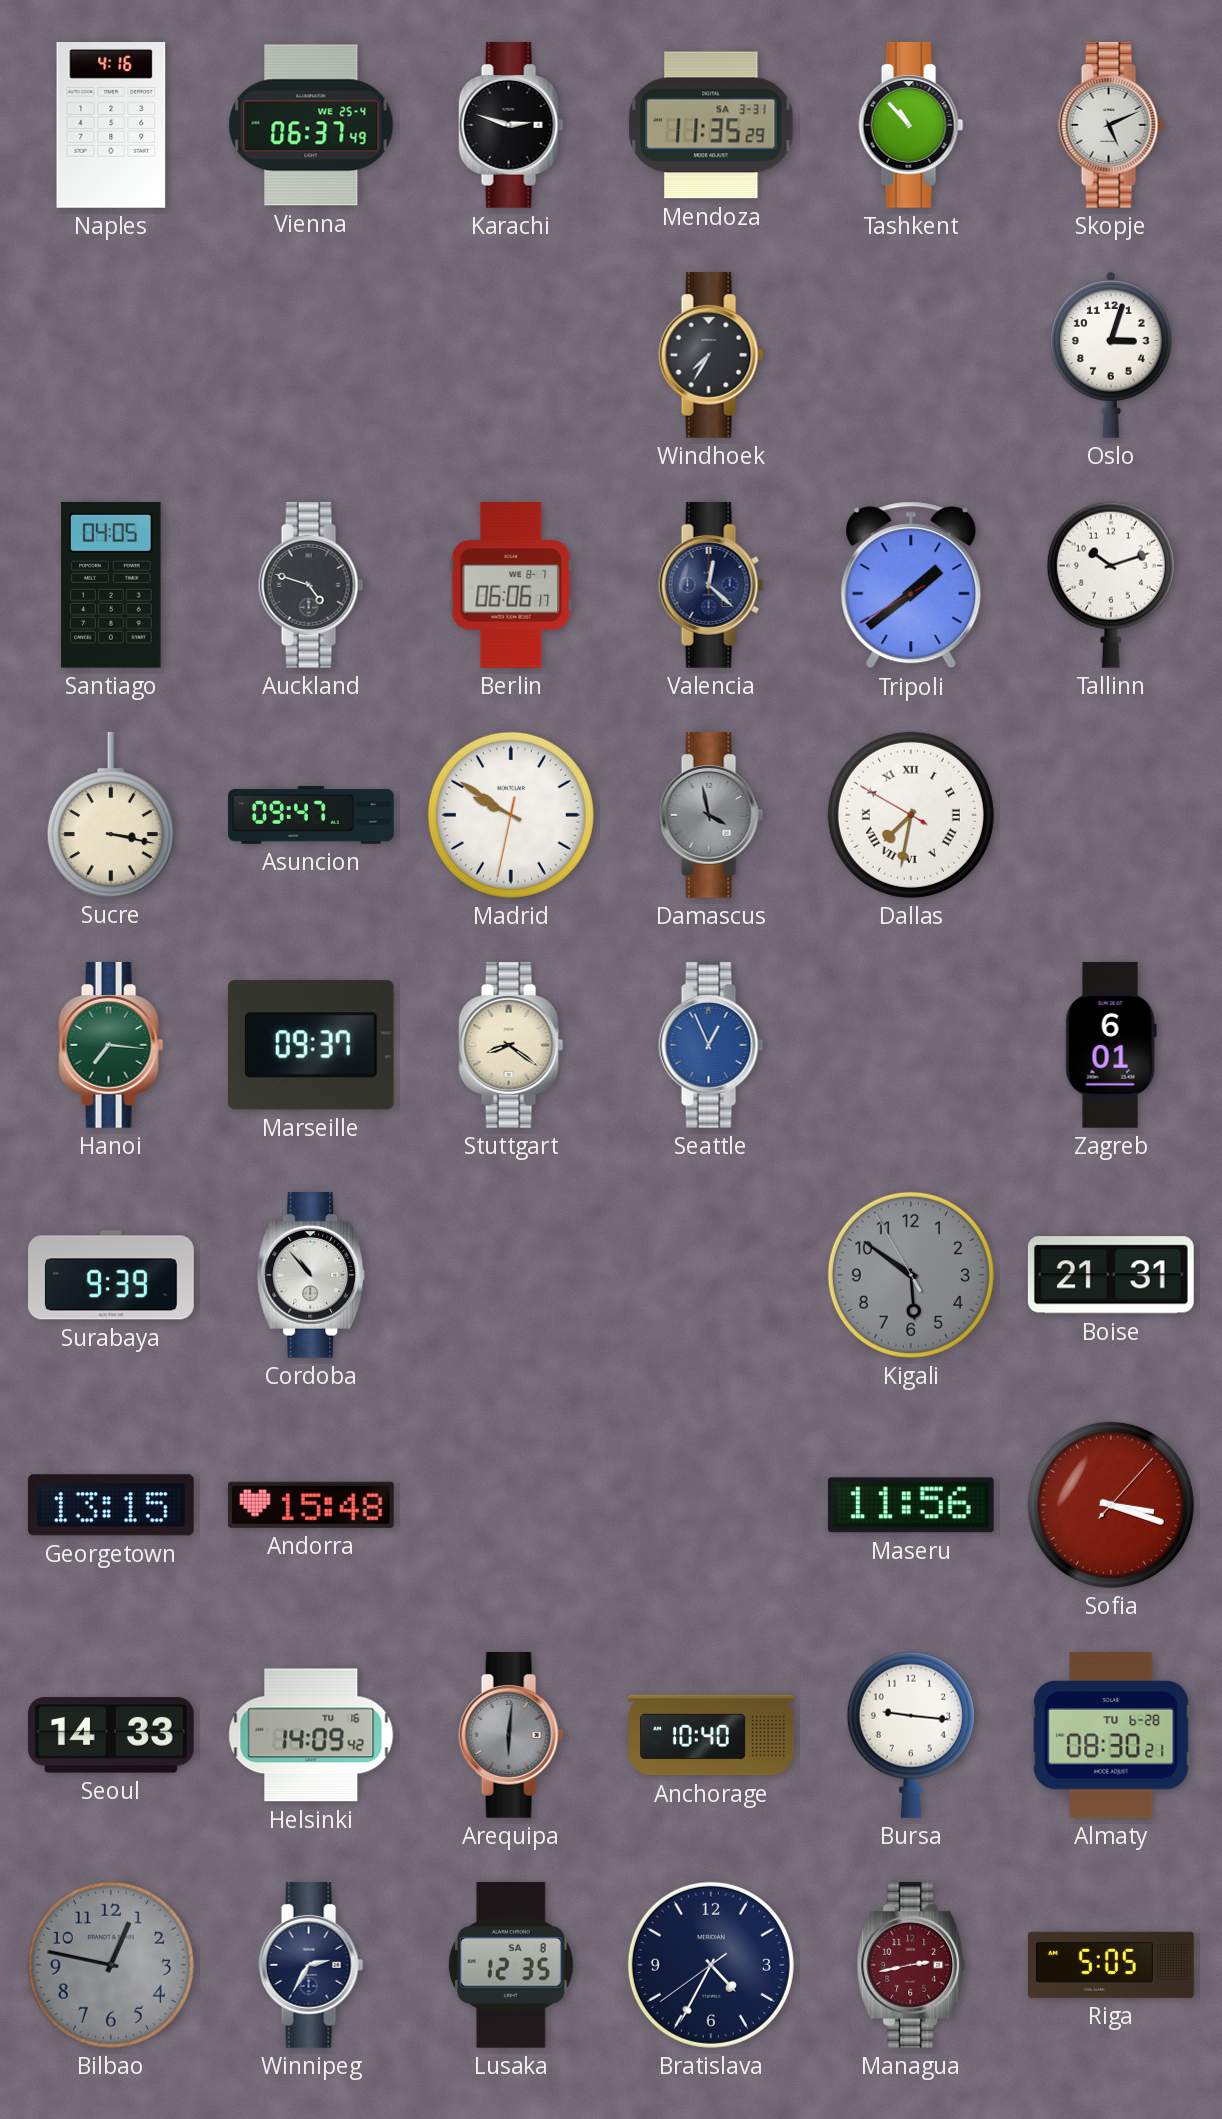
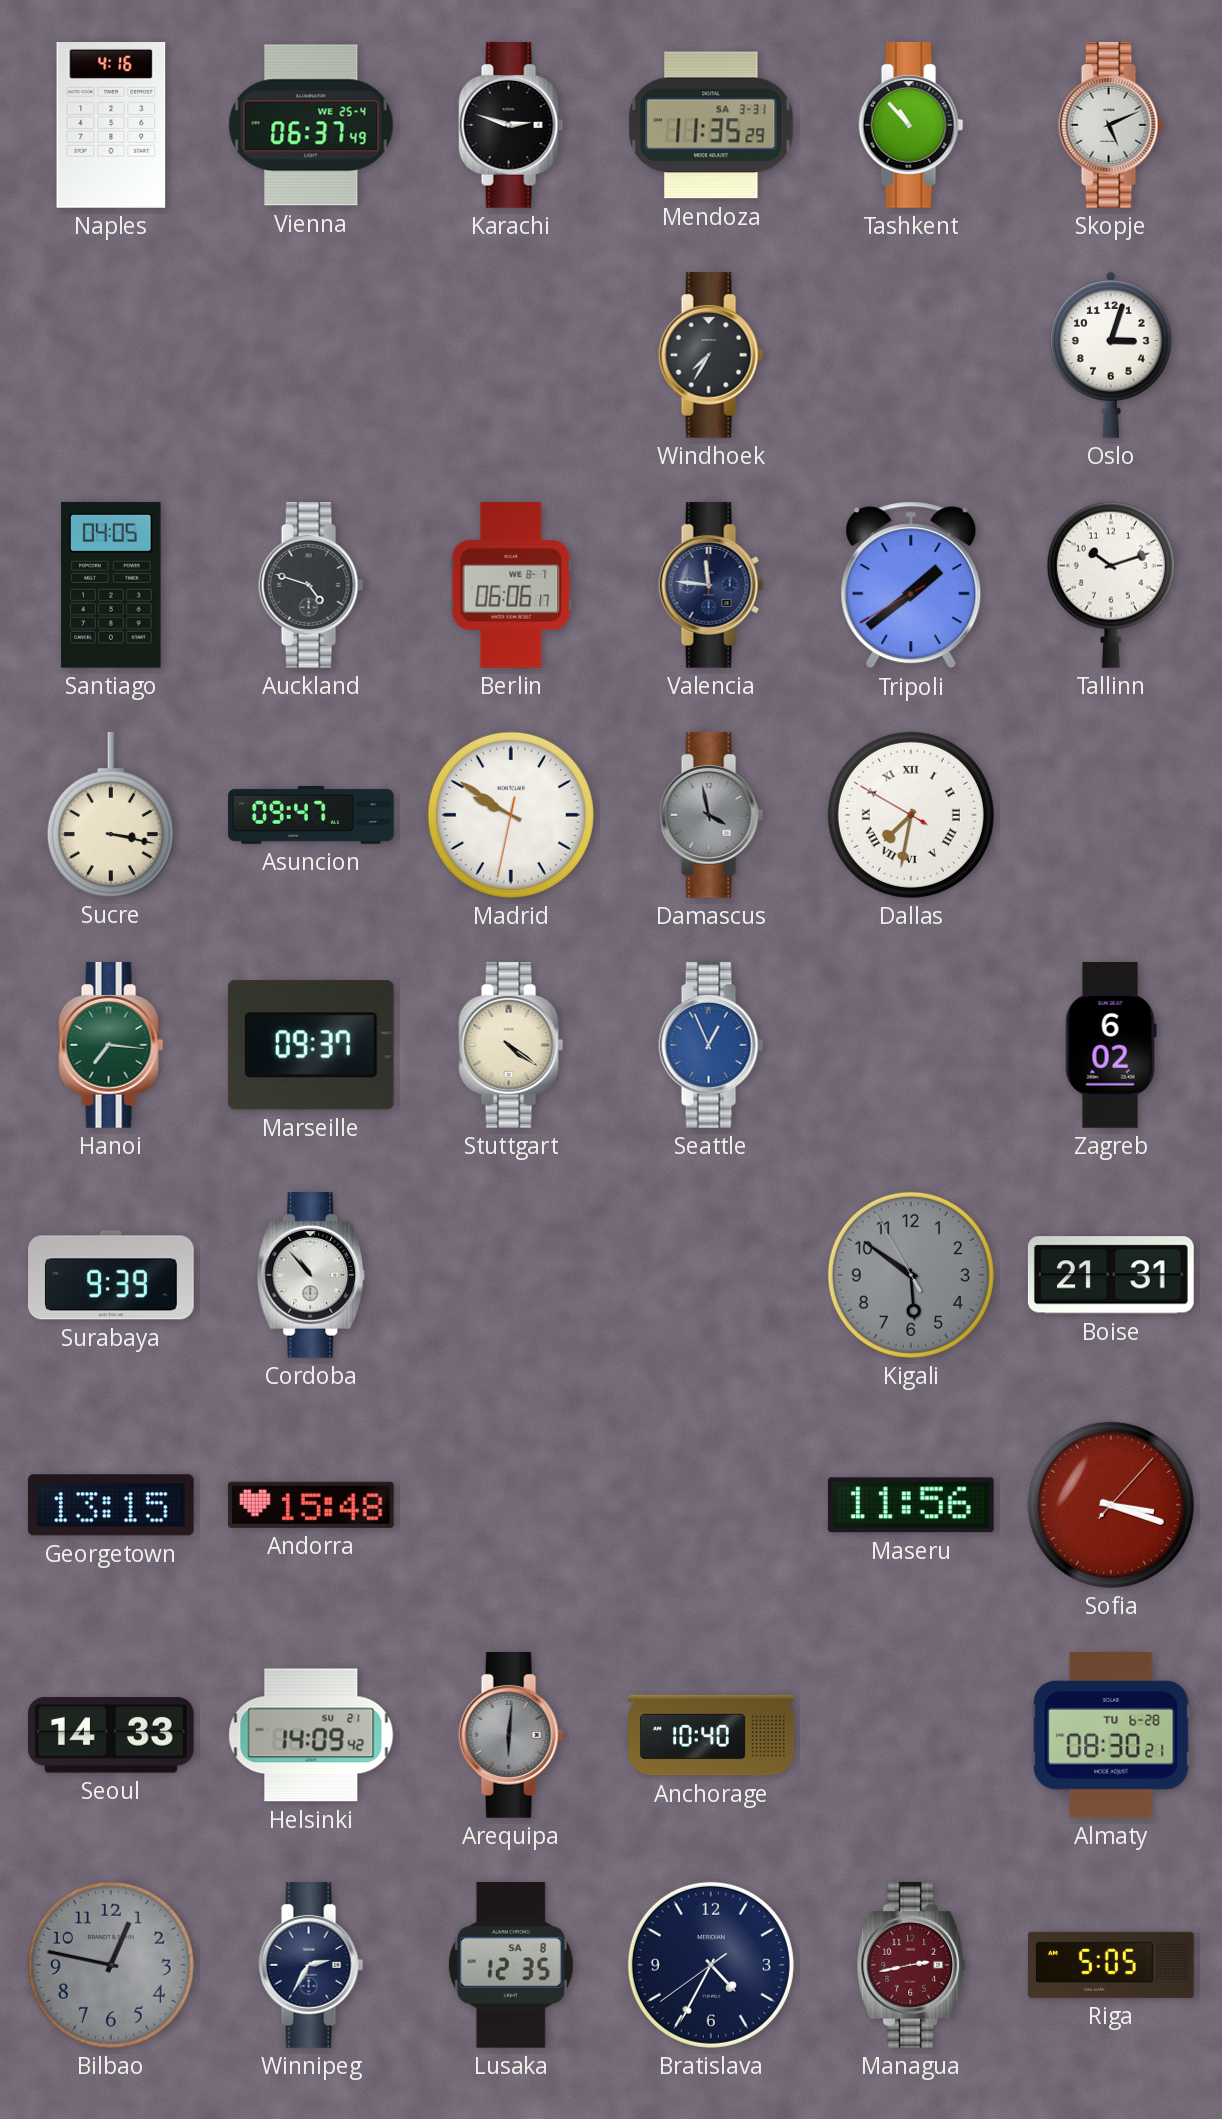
Valencia: 12:22 -> 11:46
Stuttgart: 8:21 -> 4:21
Zagreb: 6:01 -> 6:02
Helsinki date: TU 16 -> SU 21
Bursa: 9:16 -> none
